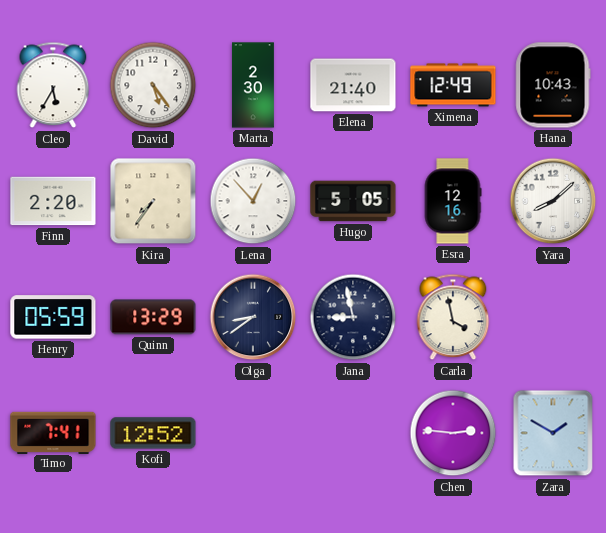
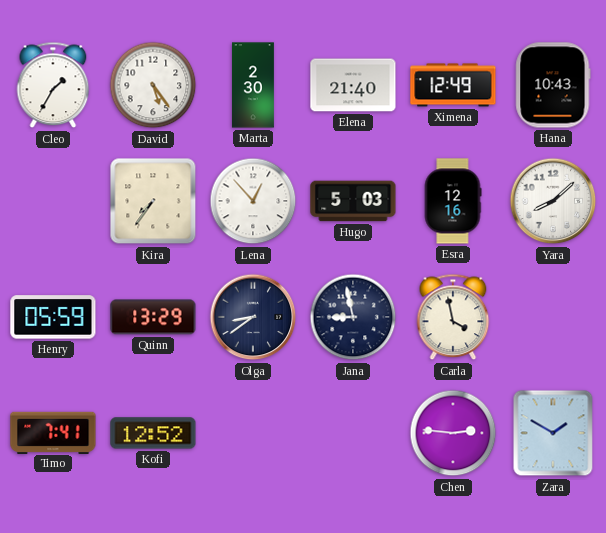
Cleo: 5:35 -> 1:35
Finn: 2:20 -> none
Hugo: 5:05 -> 5:03
